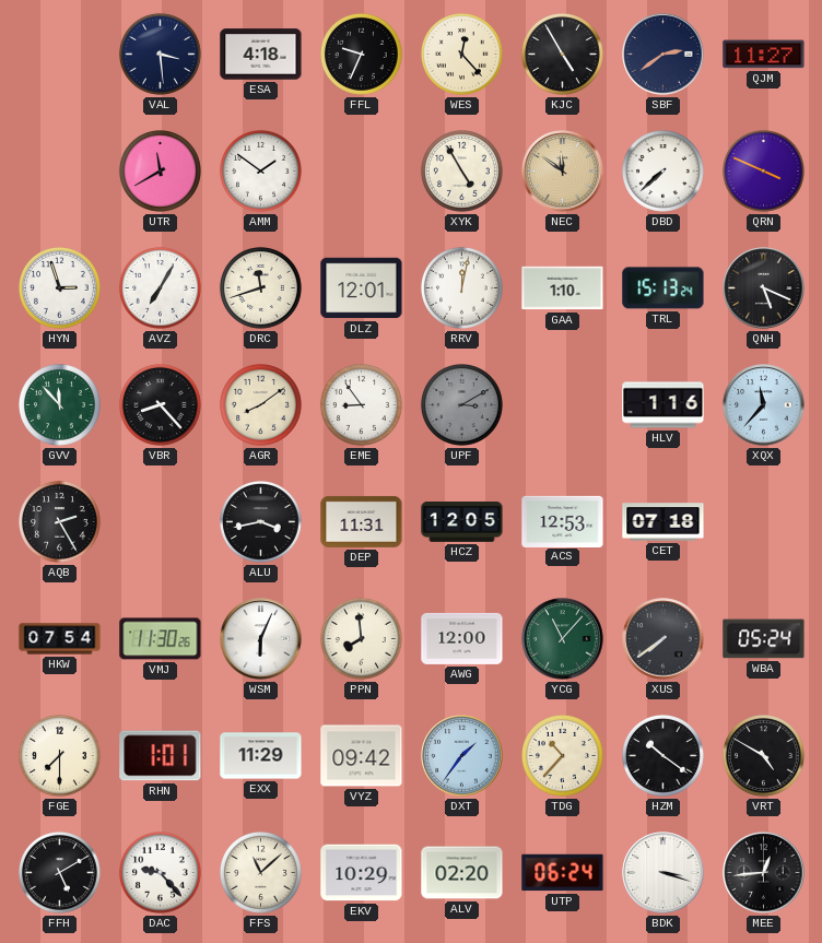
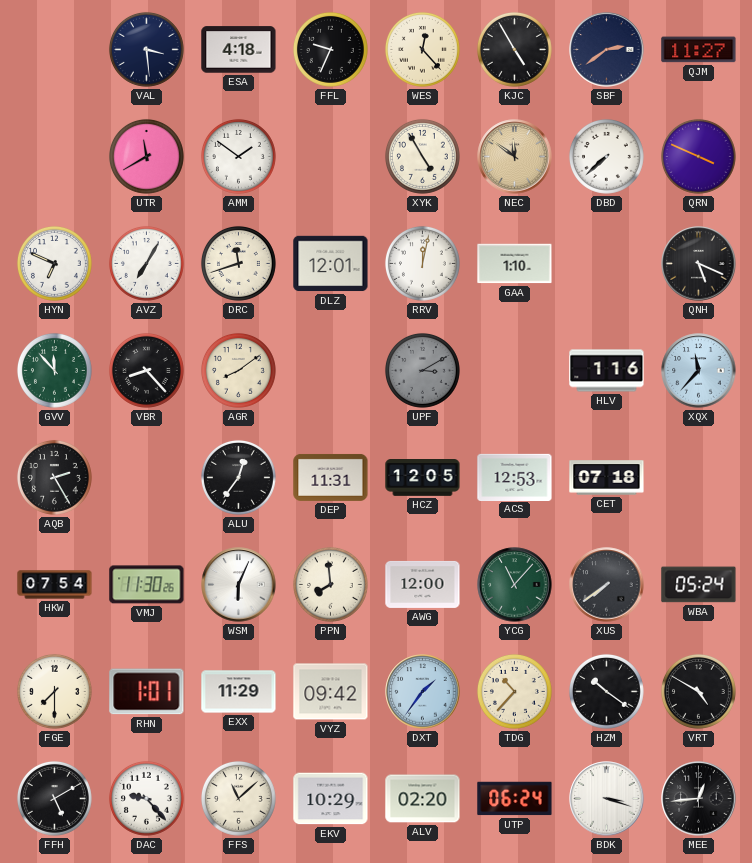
HYN: 2:57 -> 6:49
TRL: 15:13 -> none
EME: 8:54 -> none
ALU: 3:43 -> 12:36
